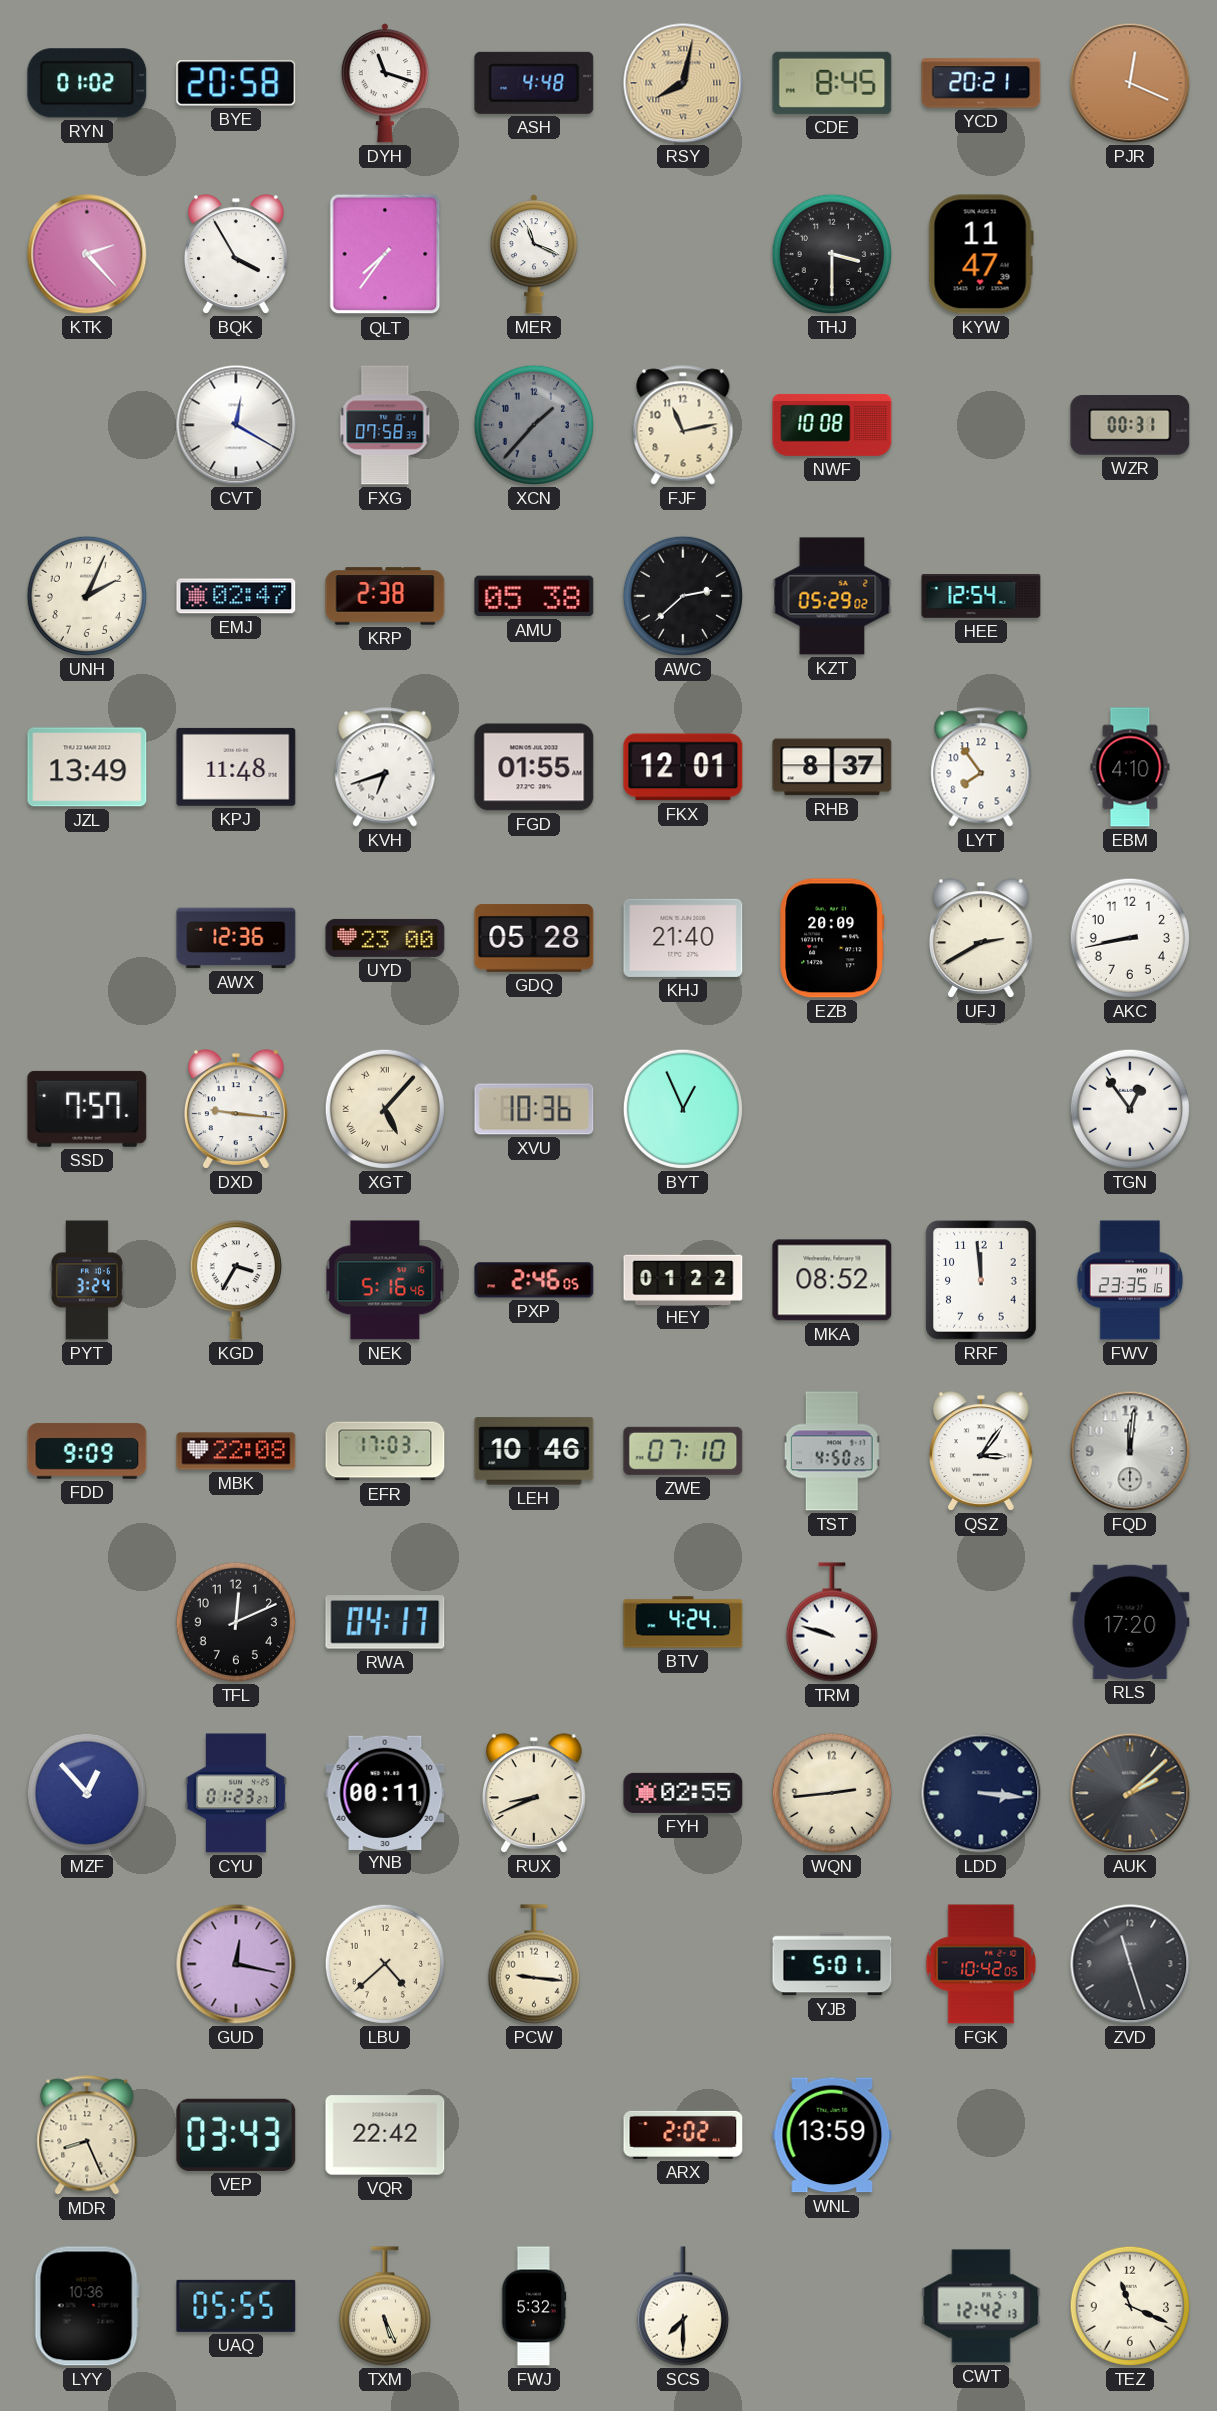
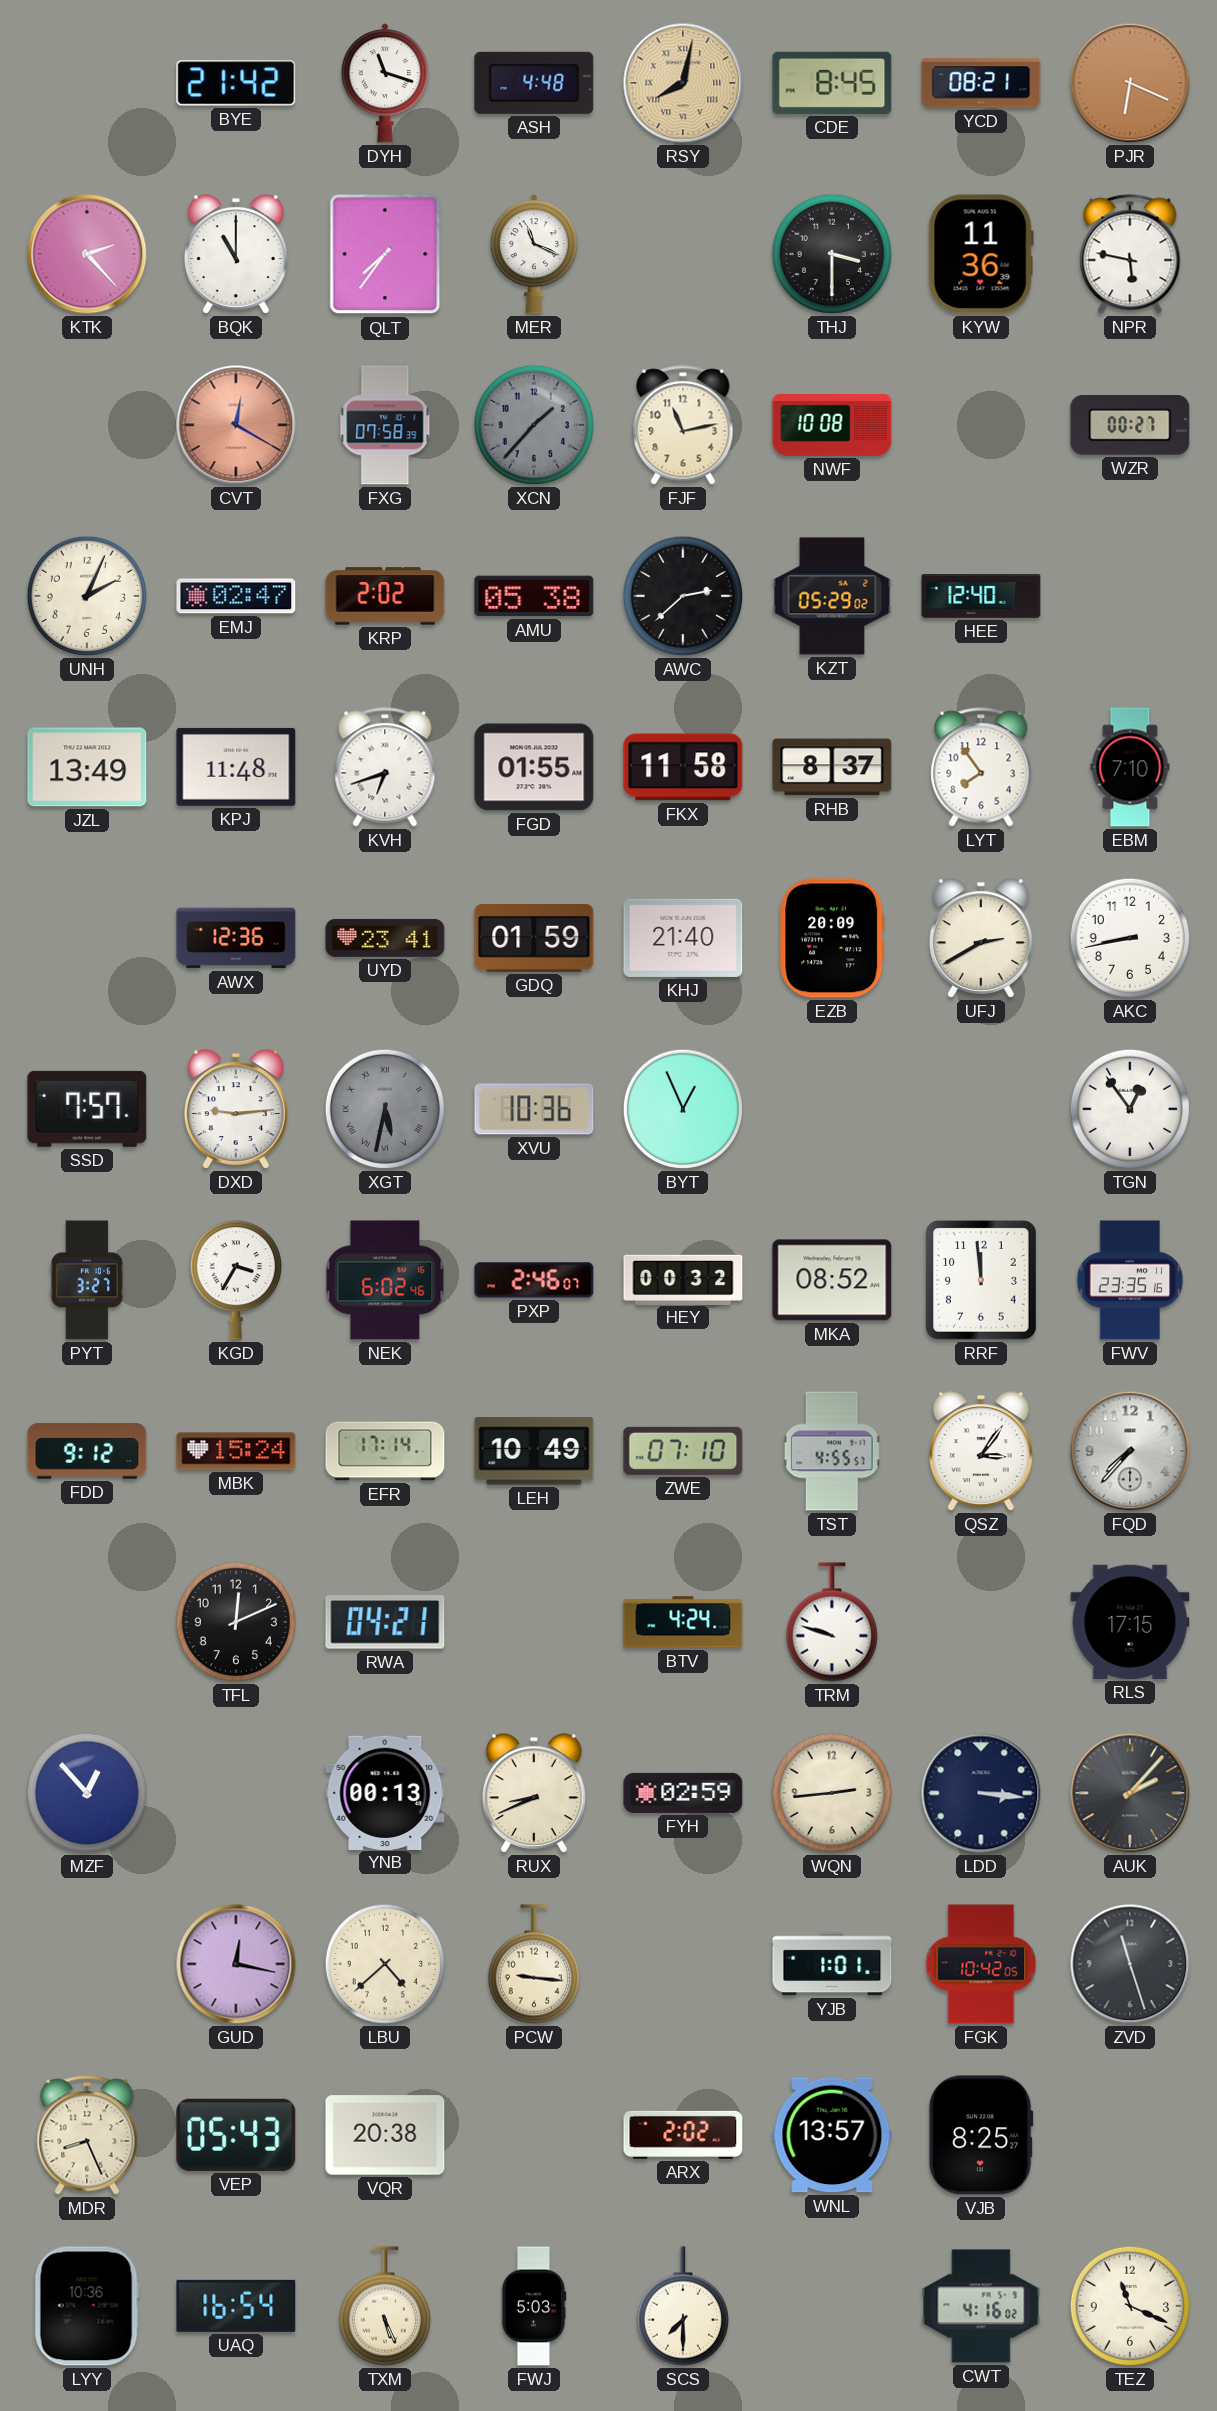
RYN: 01:02 -> none
BYE: 20:58 -> 21:42
YCD: 20:21 -> 08:21
PJR: 12:19 -> 6:19
BQK: 3:55 -> 11:00
KYW: 11:47 -> 11:36
NPR: none -> 5:47
CVT dial: white -> salmon
WZR: 00:31 -> 00:27
KRP: 2:38 -> 2:02
HEE: 12:54 -> 12:40
FKX: 12:01 -> 11:58
EBM: 4:10 -> 7:10
UYD: 23:00 -> 23:41
GDQ: 05:28 -> 01:59
DXD: 9:16 -> 9:14
XGT: 5:07 -> 5:32
XGT dial: cream -> grey
PYT: 3:24 -> 3:27
NEK: 5:16 -> 6:02
PXP: 2:46:05 -> 2:46:07
HEY: 01:22 -> 00:32
FDD: 9:09 -> 9:12
MBK: 22:08 -> 15:24
EFR: 17:03 -> 17:14
LEH: 10:46 -> 10:49
TST: 4:50 -> 4:55
FQD: 12:01 -> 7:37
RWA: 04:17 -> 04:21
RLS: 17:20 -> 17:15
CYU: 01:23 -> none
YNB: 00:11 -> 00:13
FYH: 02:55 -> 02:59
AUK: 2:08 -> 2:07
YJB: 5:01 -> 1:01
VEP: 03:43 -> 05:43
VQR: 22:42 -> 20:38
WNL: 13:59 -> 13:57
VJB: none -> 8:25
UAQ: 05:55 -> 16:54
FWJ: 5:32 -> 5:03
CWT: 12:42 -> 4:16
